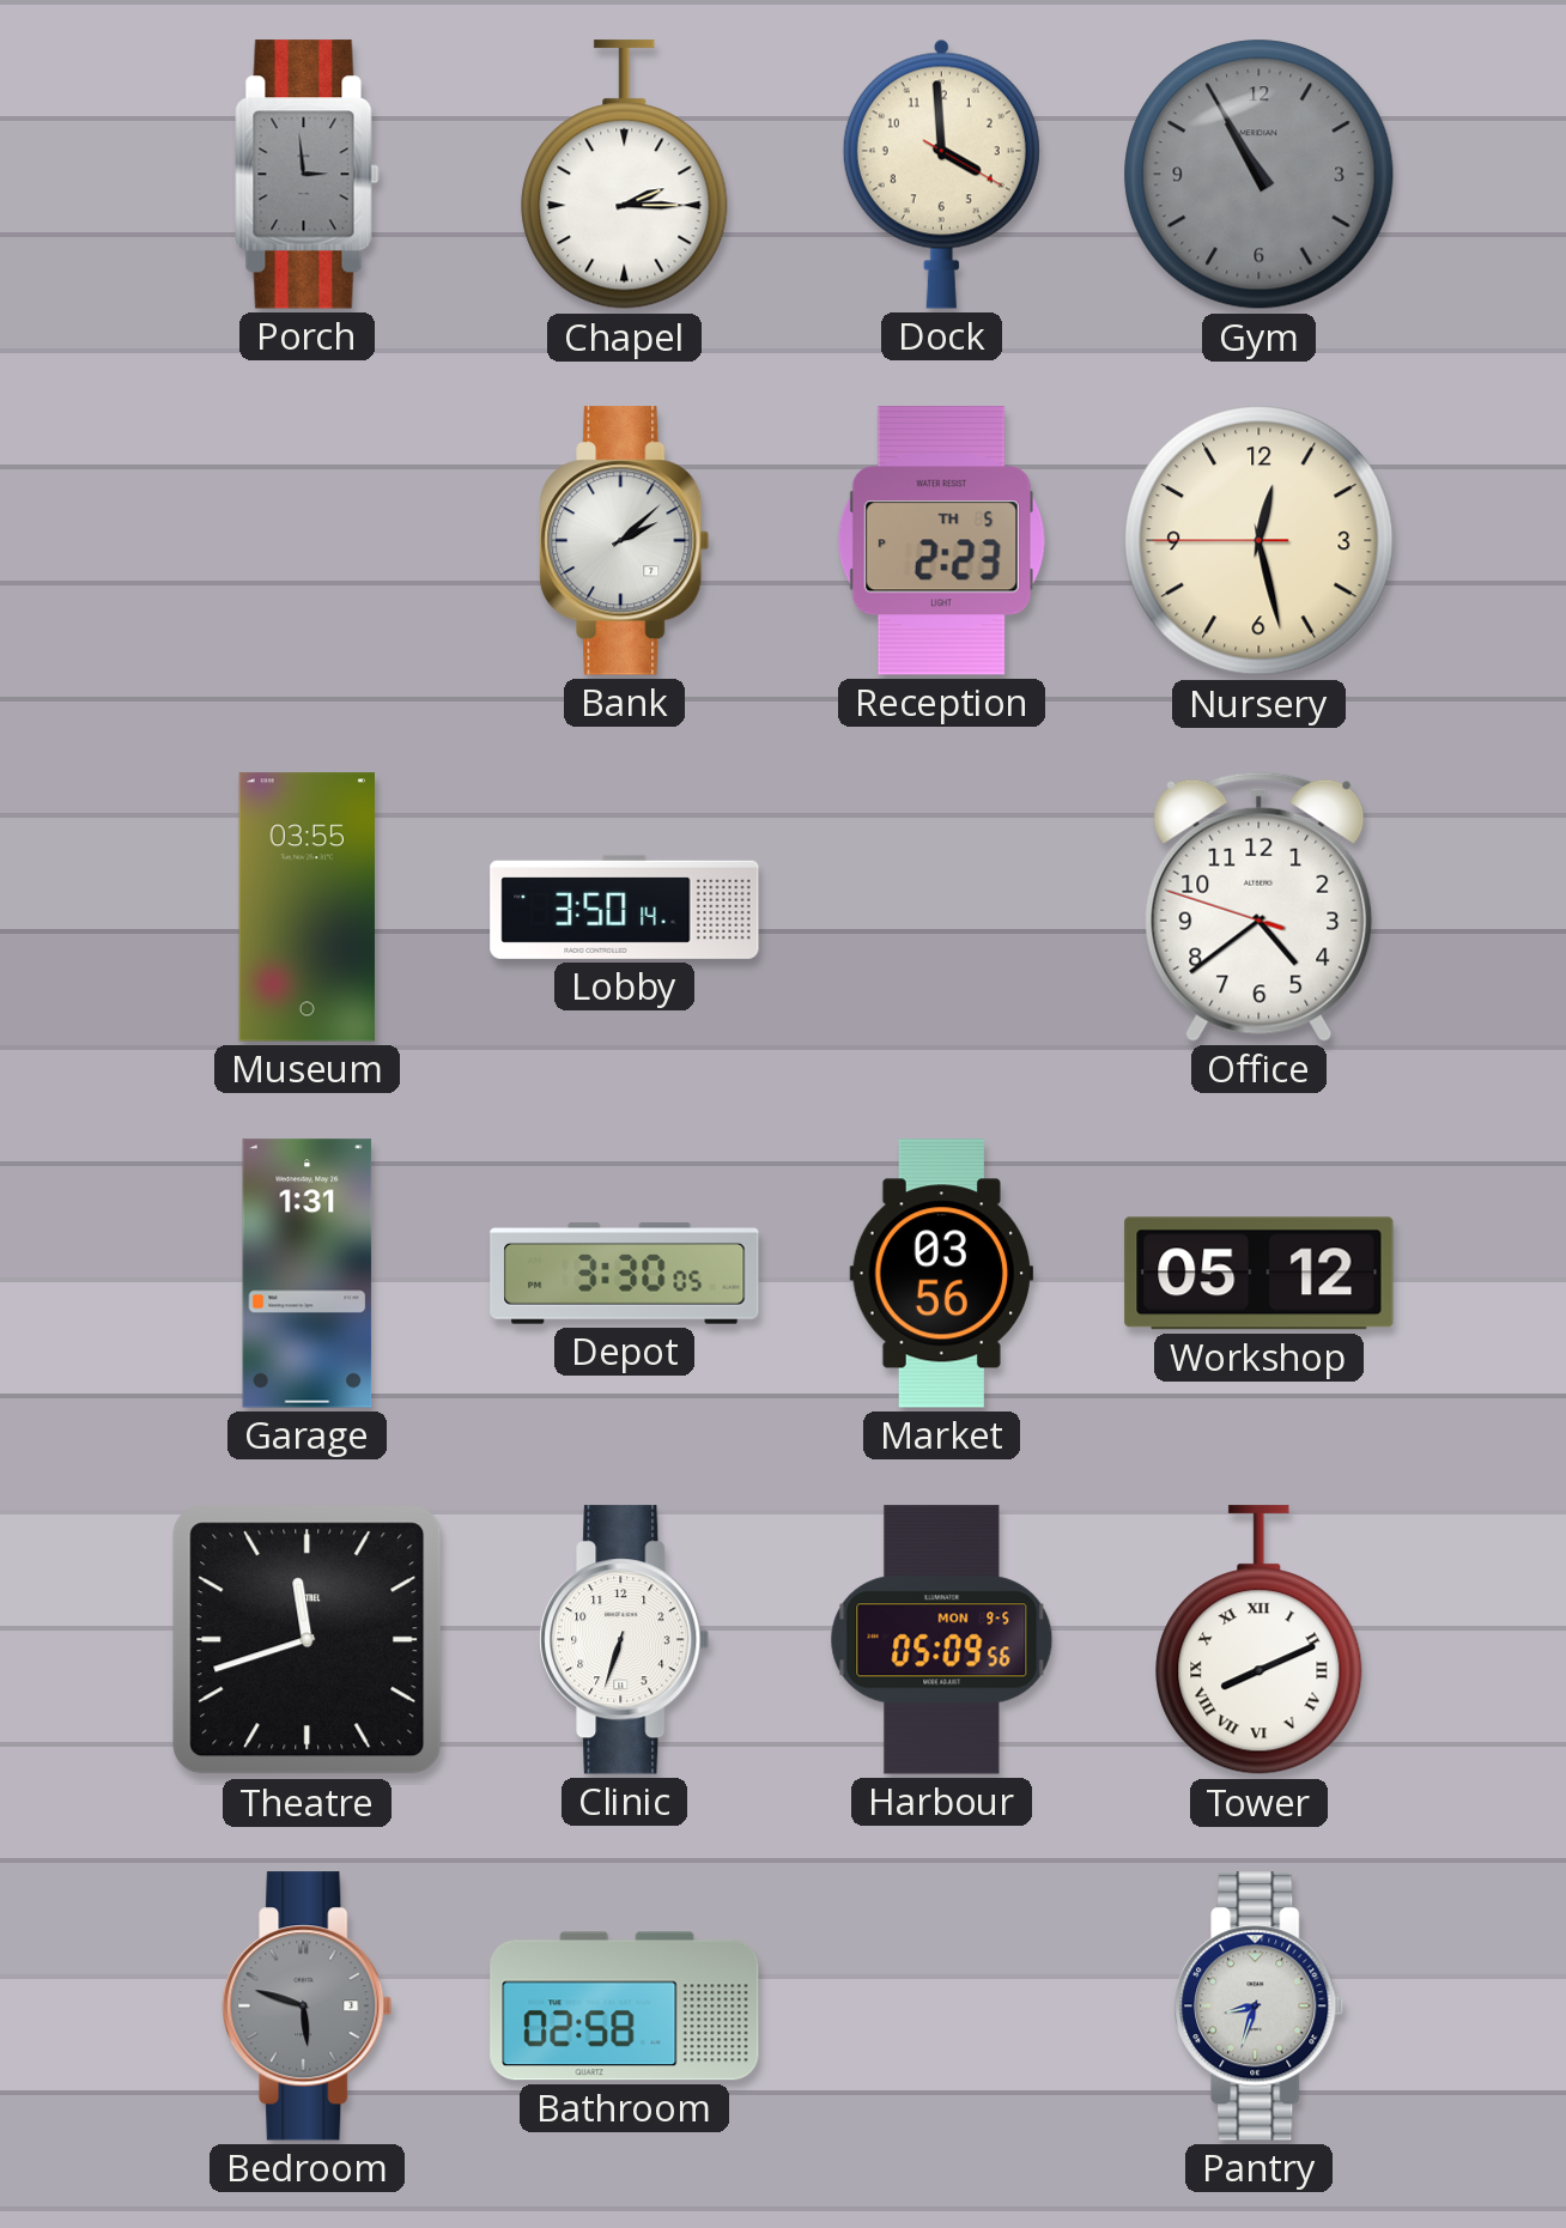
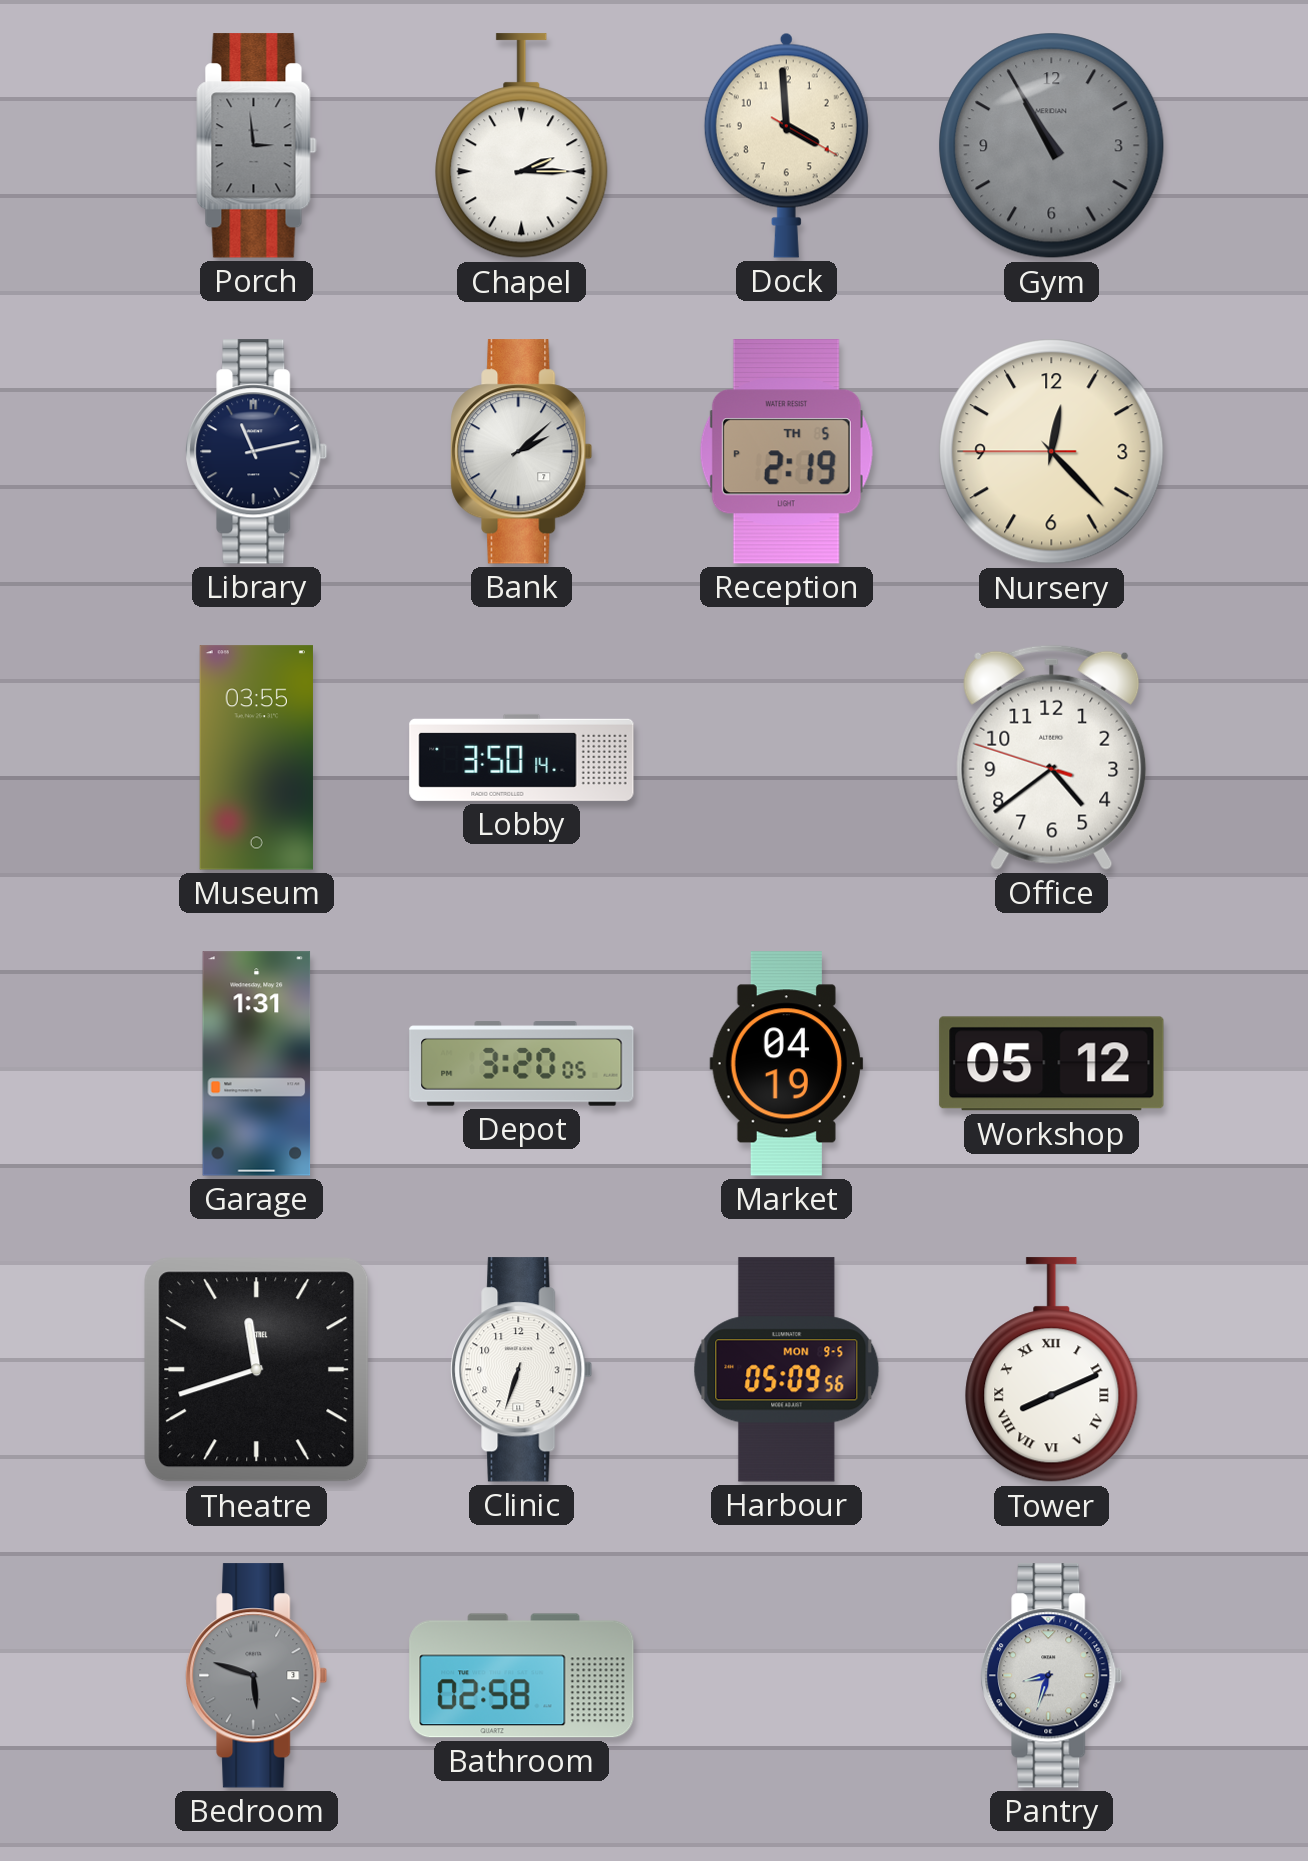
Library: none -> 11:13
Reception: 2:23 -> 2:19
Nursery: 12:27 -> 12:22
Depot: 3:30 -> 3:20
Market: 03:56 -> 04:19
